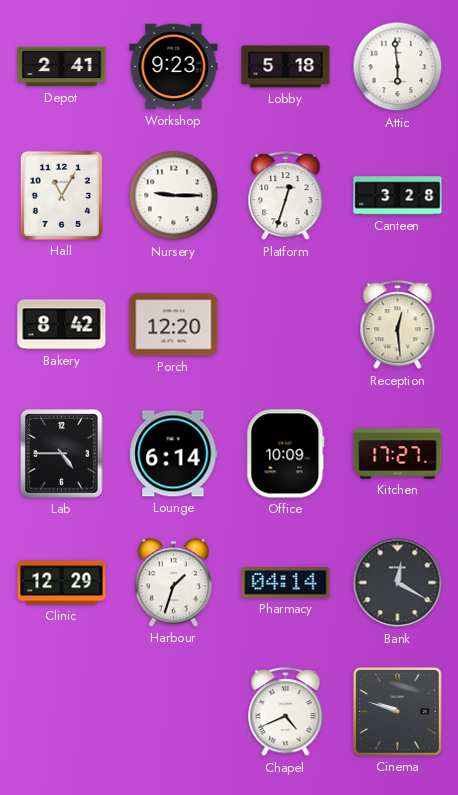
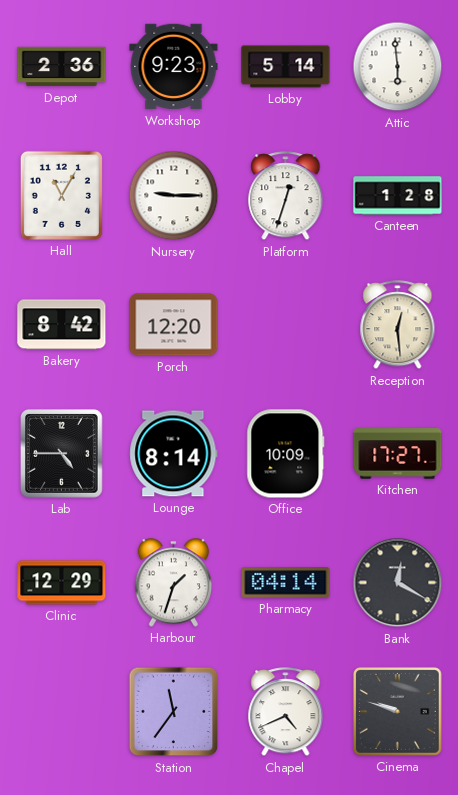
Depot: 2:41 -> 2:36
Lobby: 5:18 -> 5:14
Canteen: 3:28 -> 1:28
Lounge: 6:14 -> 8:14
Station: none -> 11:36
